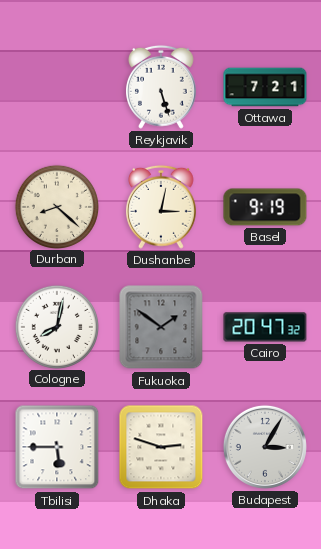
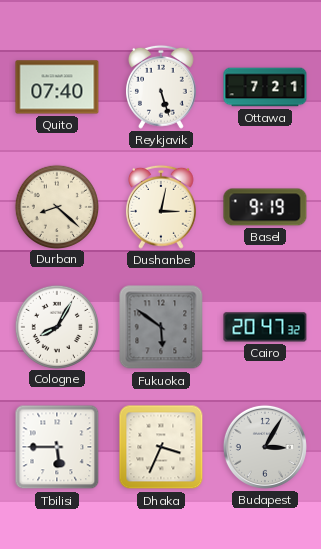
Quito: none -> 07:40
Cologne: 8:02 -> 8:05
Fukuoka: 1:51 -> 5:51
Dhaka: 2:48 -> 3:34
